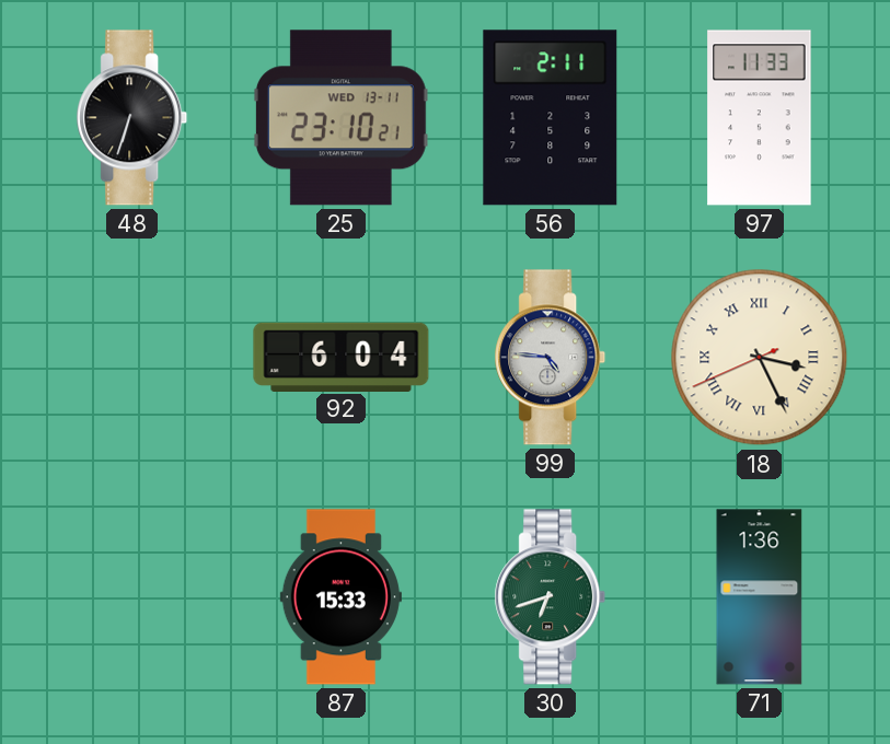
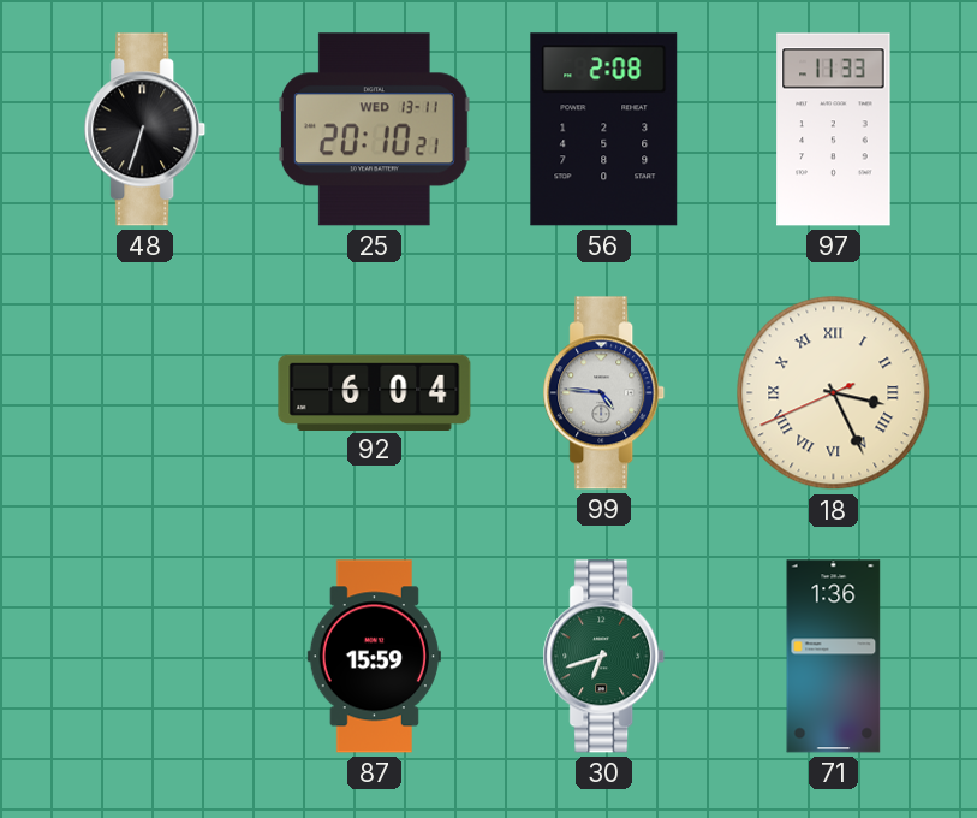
25: 23:10 -> 20:10
56: 2:11 -> 2:08
87: 15:33 -> 15:59
